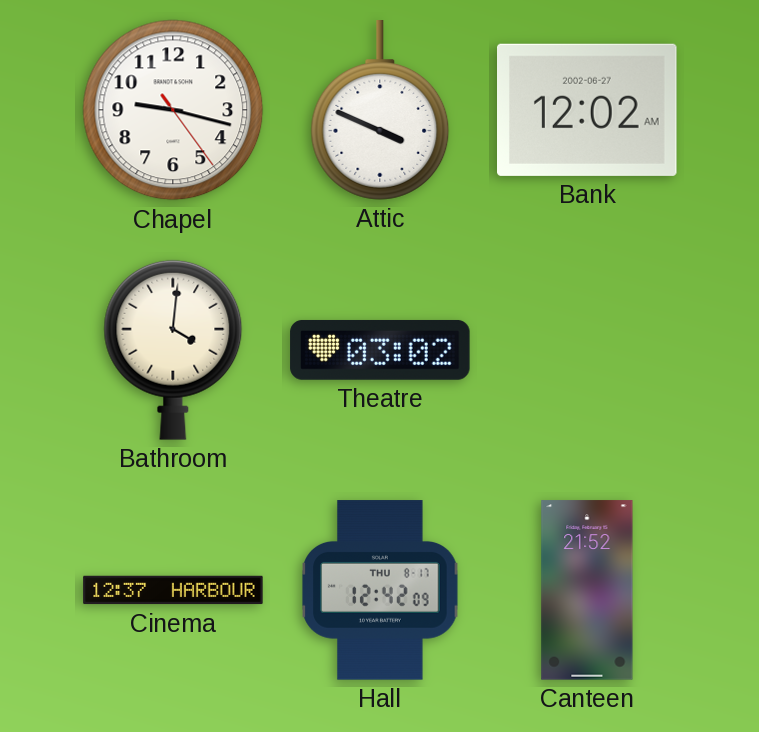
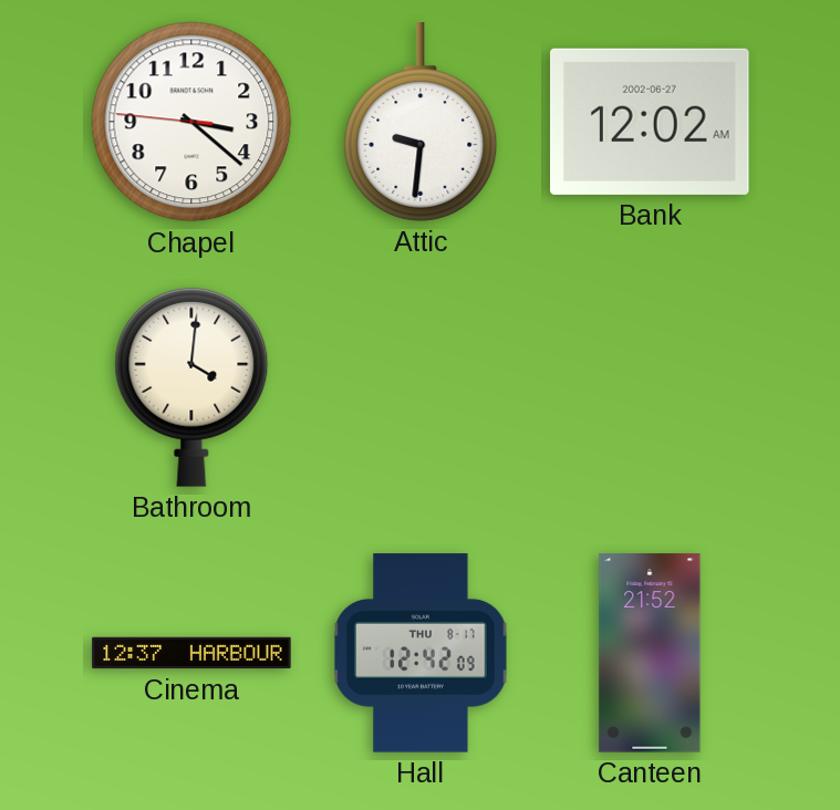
Chapel: 9:17 -> 3:21
Attic: 3:49 -> 9:31
Theatre: 03:02 -> none
